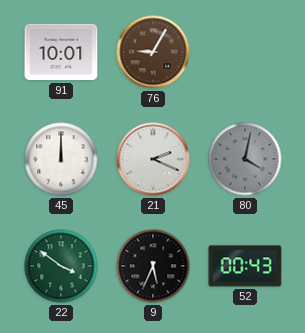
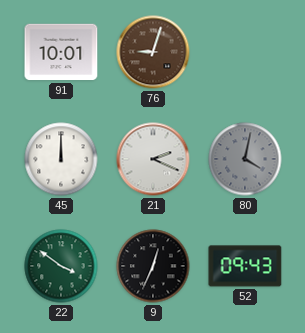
76: 9:05 -> 9:03
9: 5:34 -> 12:34
52: 00:43 -> 09:43
